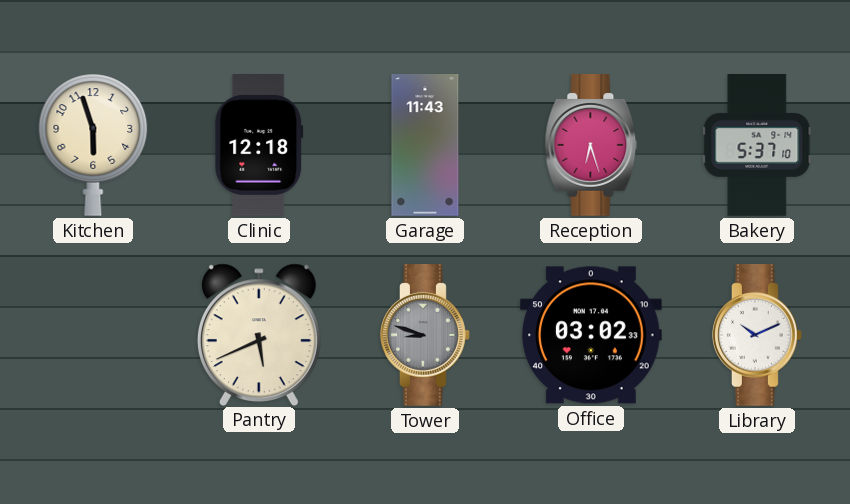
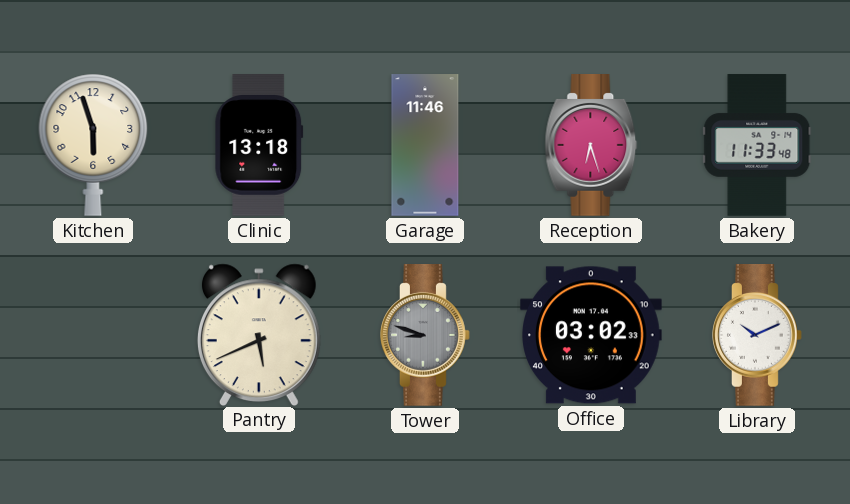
Clinic: 12:18 -> 13:18
Garage: 11:43 -> 11:46
Bakery: 5:37 -> 11:33
